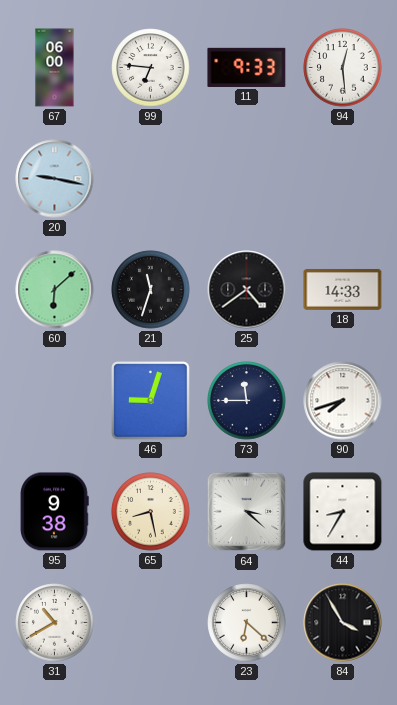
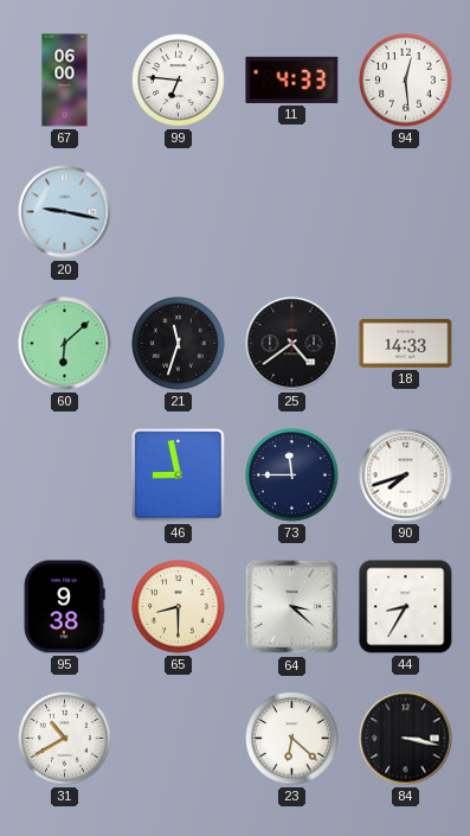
11: 9:33 -> 4:33
46: 9:03 -> 8:58
65: 8:28 -> 8:30
84: 3:55 -> 3:17
